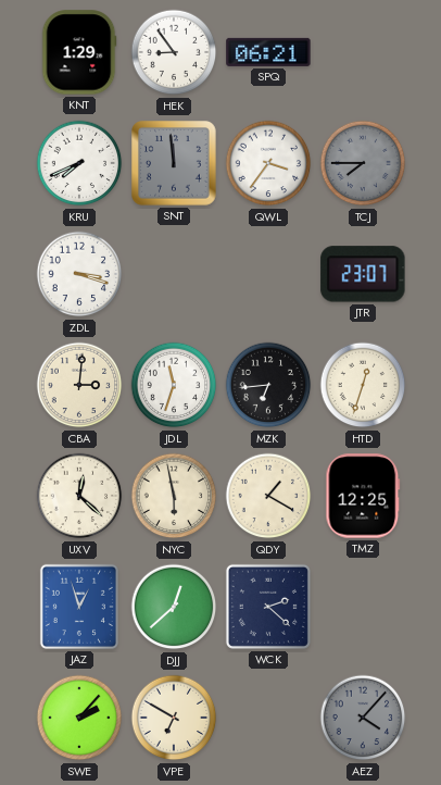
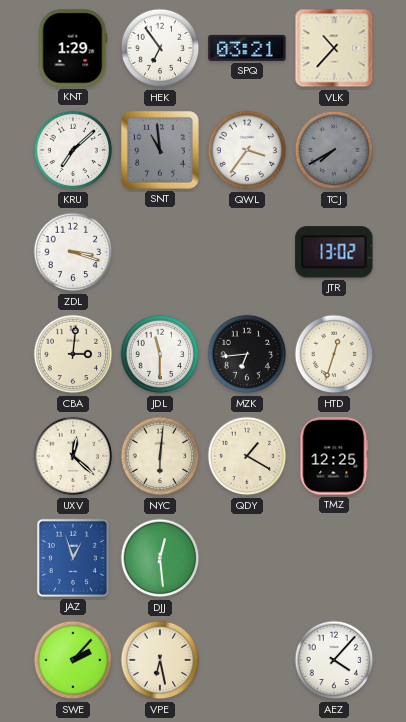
HEK: 8:54 -> 6:54
SPQ: 06:21 -> 03:21
VLK: none -> 10:37
KRU: 7:41 -> 7:08
SNT: 11:59 -> 10:59
TCJ: 7:45 -> 7:40
JTR: 23:07 -> 13:02
JDL: 11:33 -> 11:30
NYC: 5:58 -> 6:01
DJJ: 12:38 -> 12:29
WCK: 2:22 -> none
VPE: 6:50 -> 6:28
AEZ dial: grey -> white
